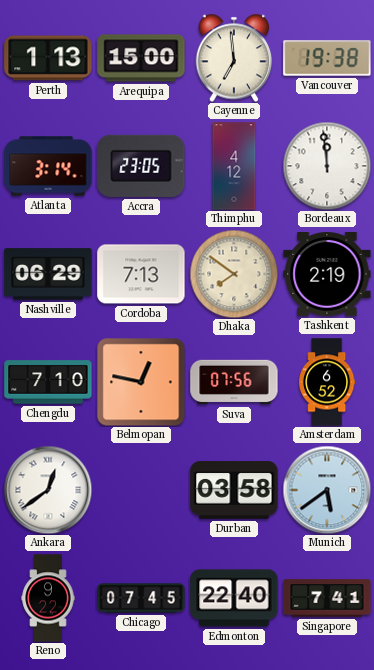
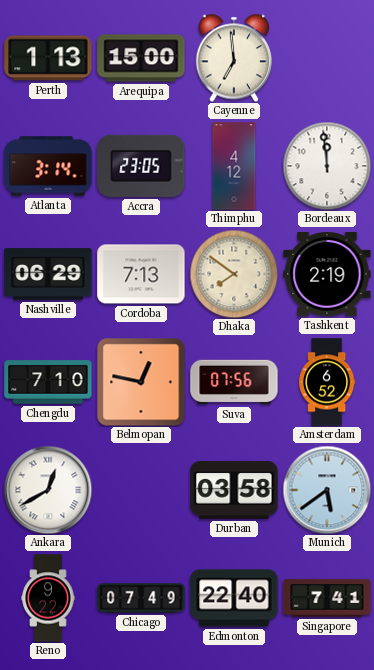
Vancouver: 19:38 -> none
Ankara: 12:39 -> 12:40
Chicago: 07:45 -> 07:49
